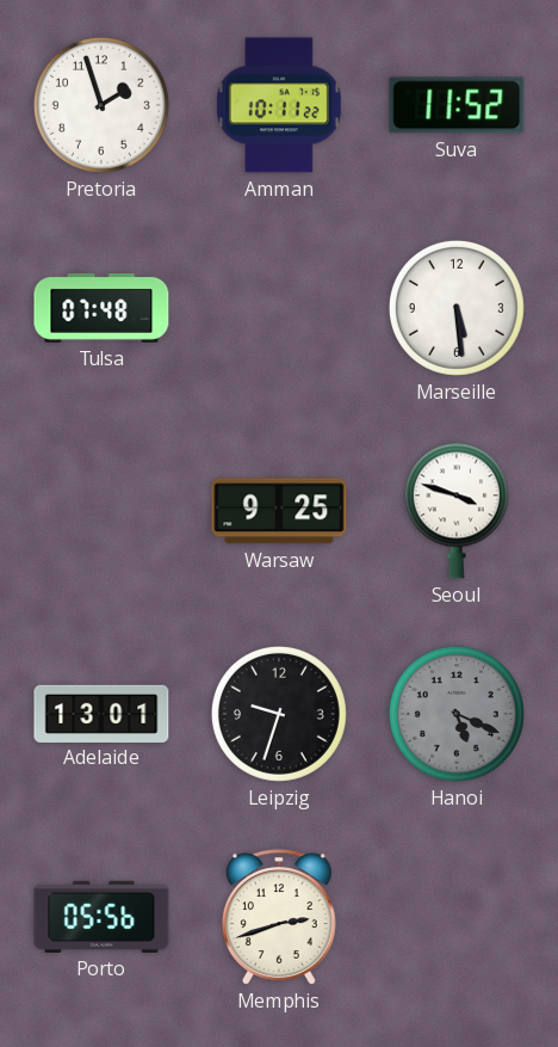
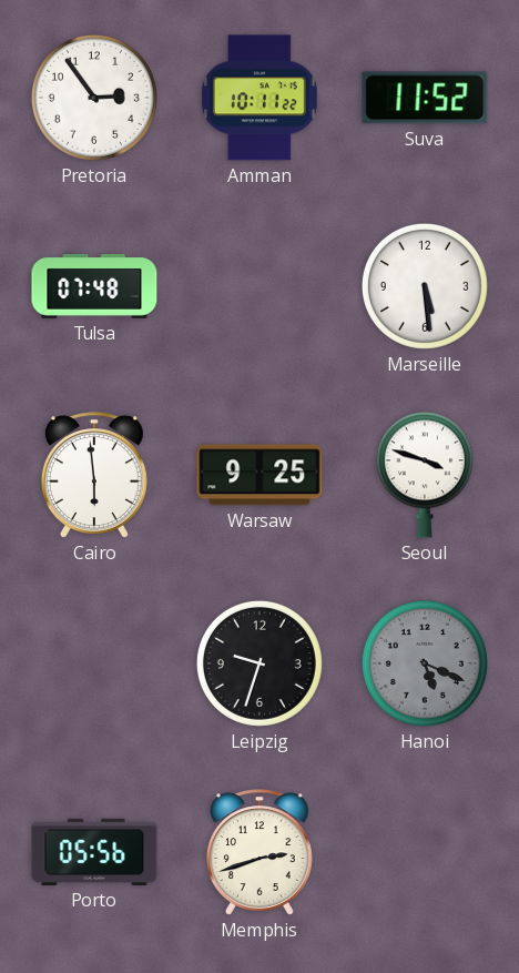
Pretoria: 1:57 -> 2:54
Cairo: none -> 5:59
Adelaide: 13:01 -> none
